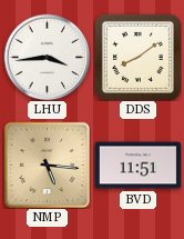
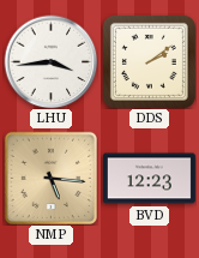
DDS: 8:09 -> 2:09
BVD: 11:51 -> 12:23
